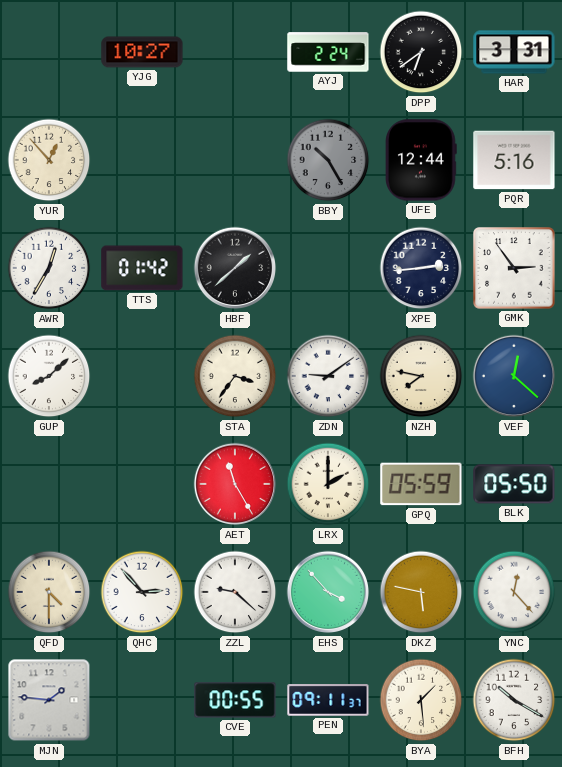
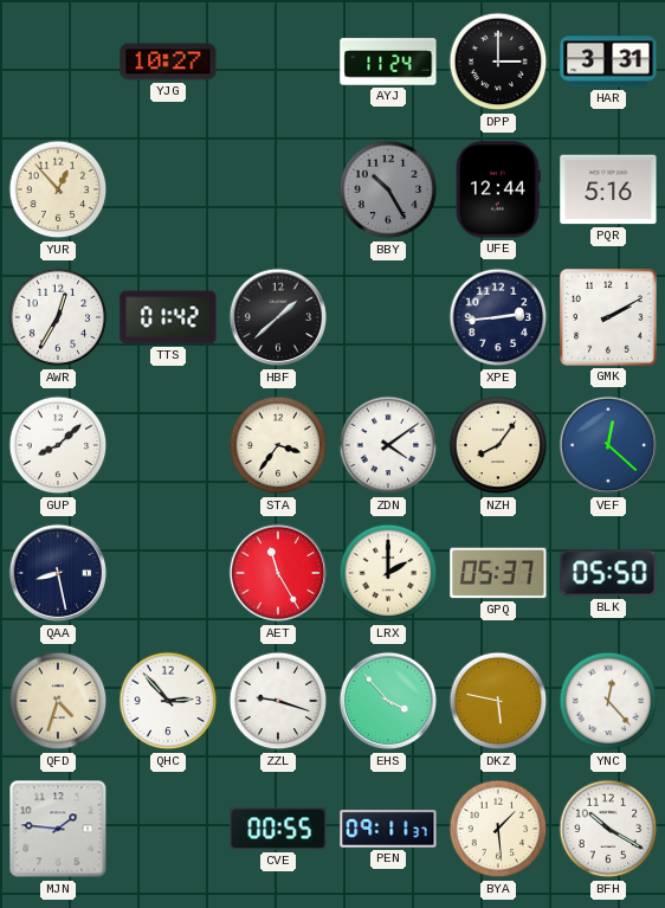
AYJ: 2:24 -> 11:24
DPP: 6:39 -> 3:00
GMK: 2:54 -> 2:10
ZDN: 9:09 -> 4:09
NZH: 7:47 -> 8:06
QAA: none -> 8:28
GPQ: 05:59 -> 05:37
QFD: 4:30 -> 4:33
ZZL: 9:22 -> 9:18
